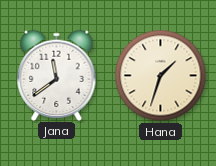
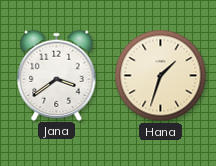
Jana: 11:39 -> 3:39
